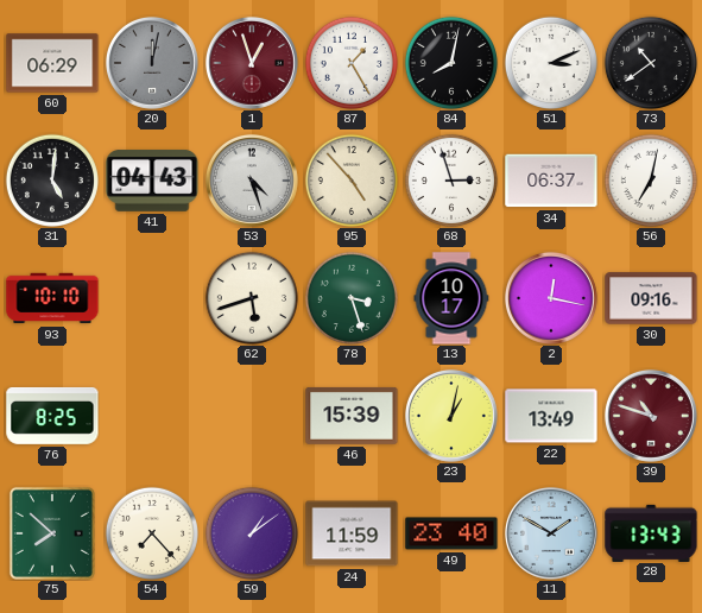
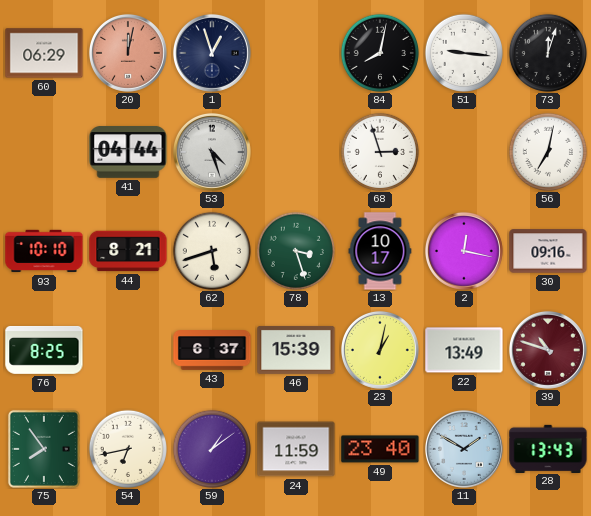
20 dial: grey -> salmon
1 dial: burgundy -> navy
87: 1:25 -> none
51: 3:11 -> 9:16
73: 10:39 -> 12:03
31: 5:01 -> none
41: 04:43 -> 04:44
95: 4:53 -> none
34: 06:37 -> none
44: none -> 8:21
43: none -> 6:37
75: 7:52 -> 7:54
54: 7:23 -> 6:43
